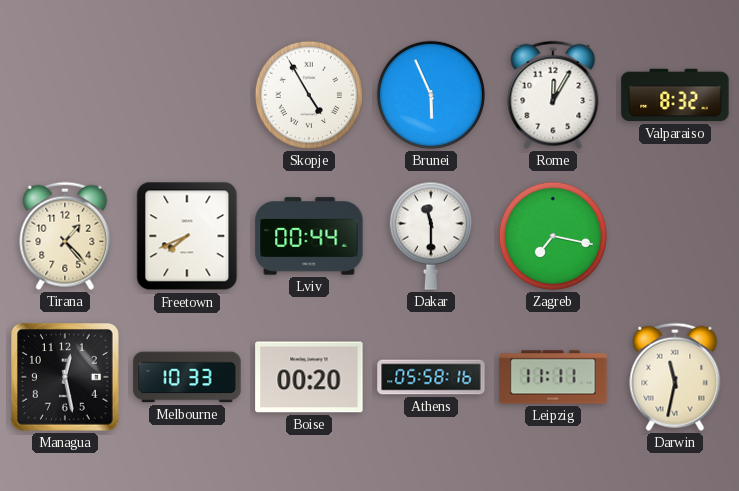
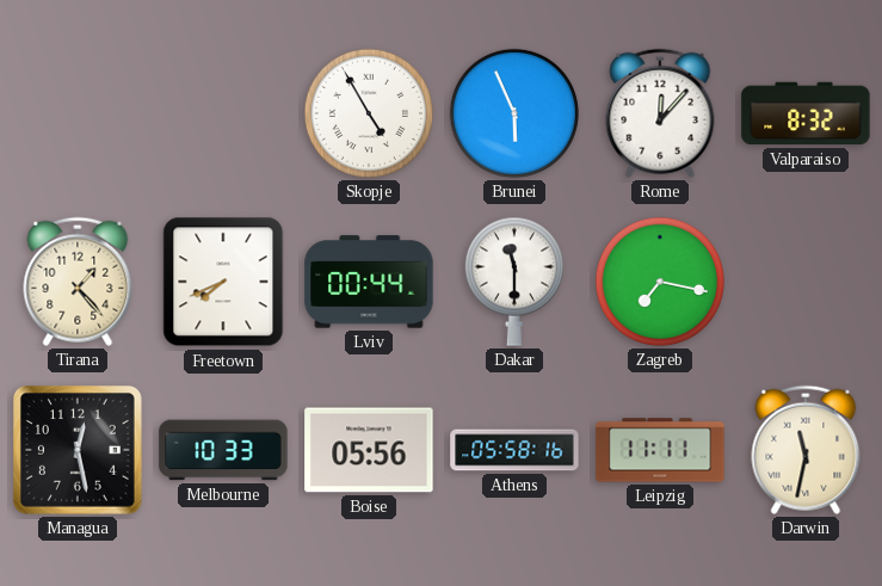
Rome: 12:05 -> 12:07
Boise: 00:20 -> 05:56
